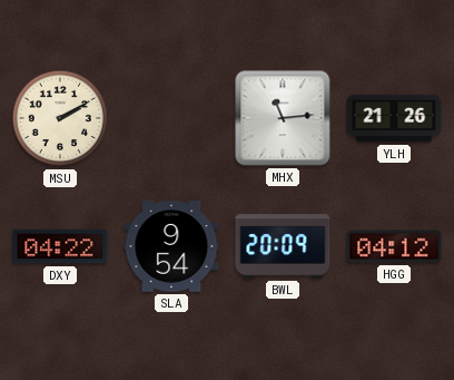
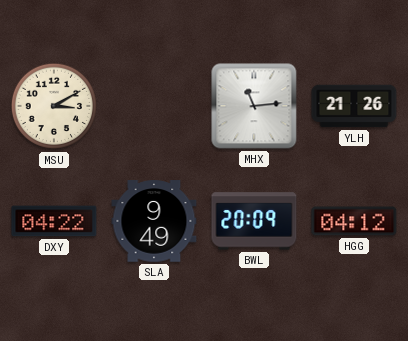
MSU: 2:10 -> 3:10
SLA: 9:54 -> 9:49
